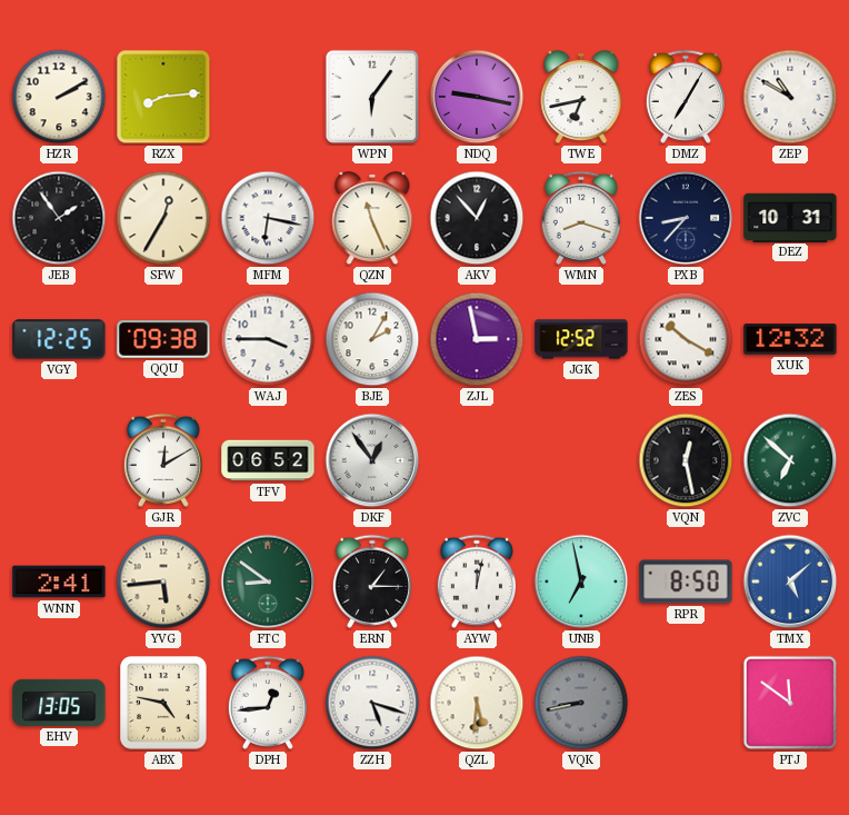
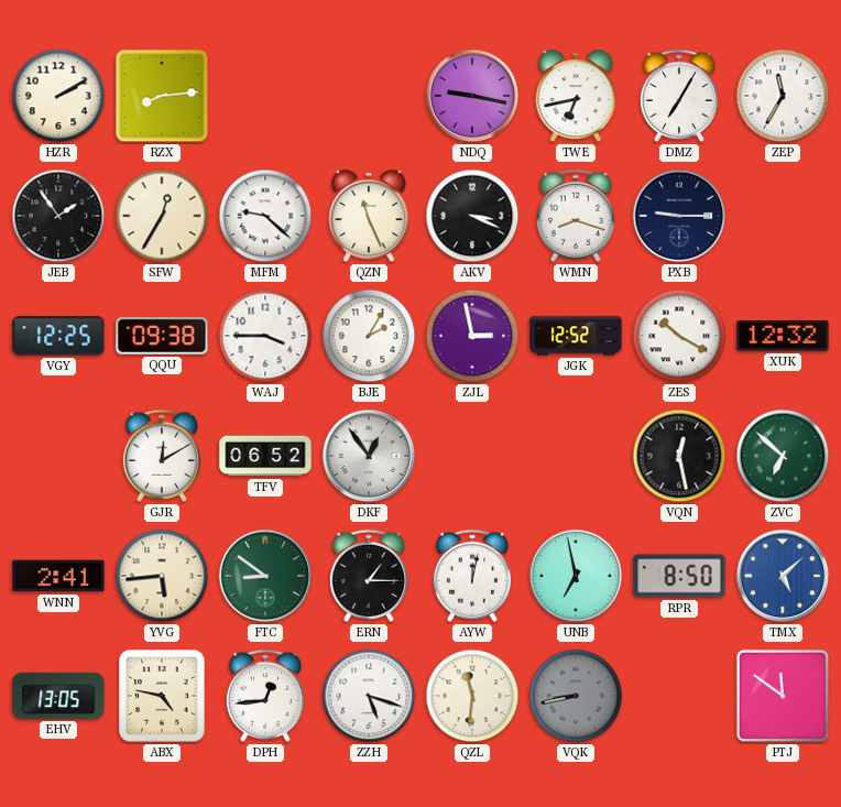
WPN: 6:06 -> none
ZEP: 10:50 -> 11:35
MFM: 6:17 -> 9:22
AKV: 12:53 -> 3:19
PXB: 8:37 -> 9:15
DEZ: 10:31 -> none
QZL: 5:31 -> 11:31
